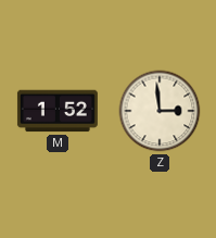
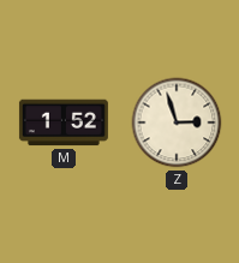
Z: 2:59 -> 2:57
